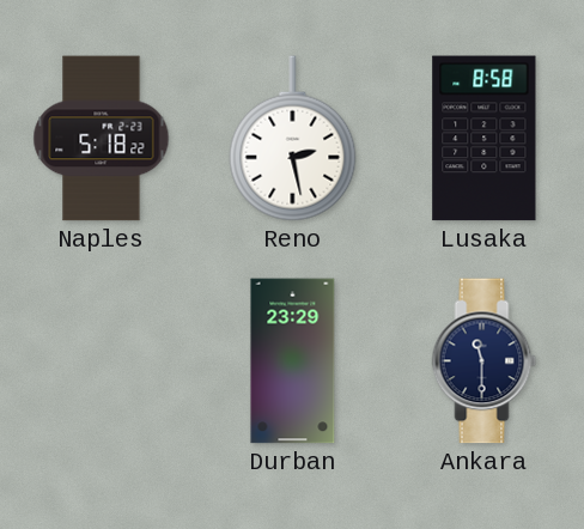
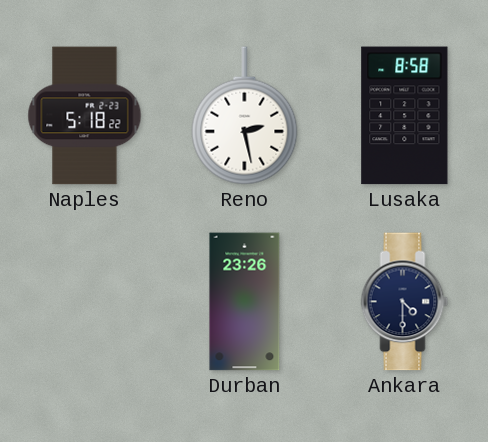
Durban: 23:29 -> 23:26
Ankara: 11:30 -> 4:30
